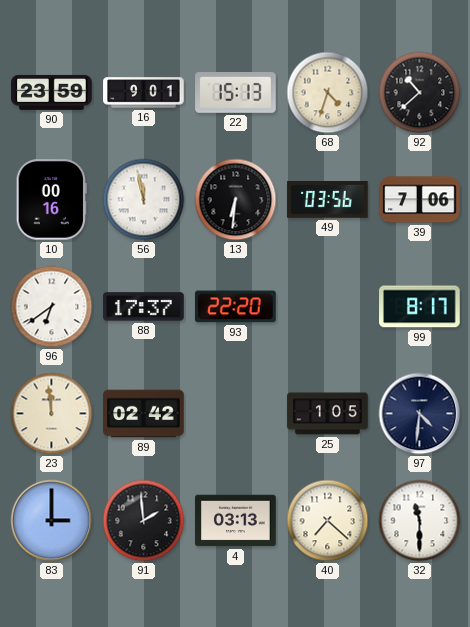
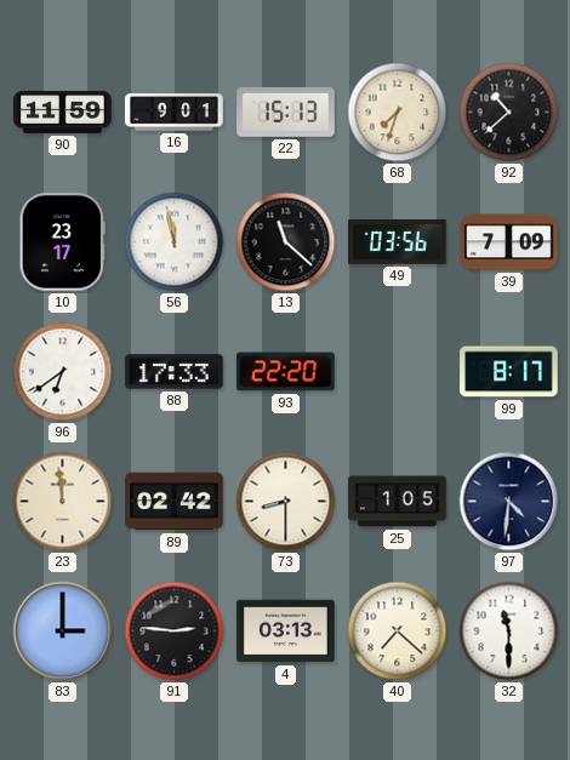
90: 23:59 -> 11:59
68: 4:33 -> 7:33
10: 00:16 -> 23:17
13: 6:31 -> 11:22
39: 7:06 -> 7:09
88: 17:37 -> 17:33
73: none -> 8:30
91: 1:59 -> 2:46
